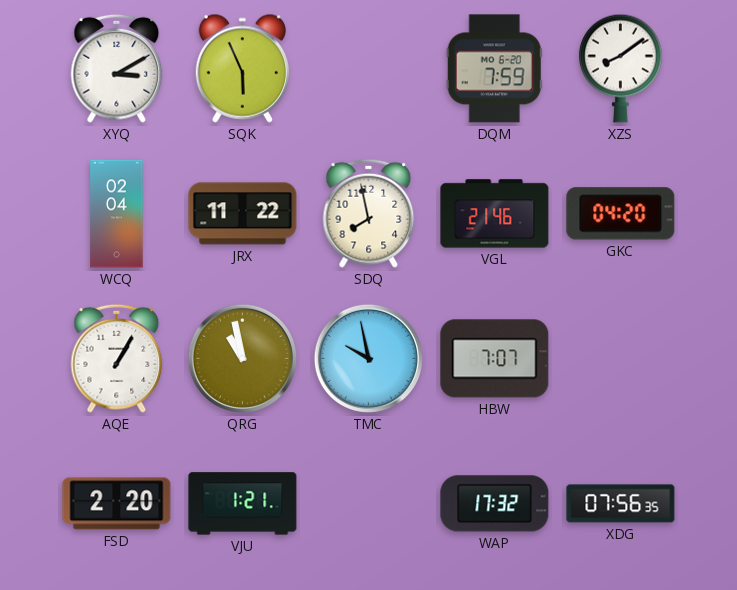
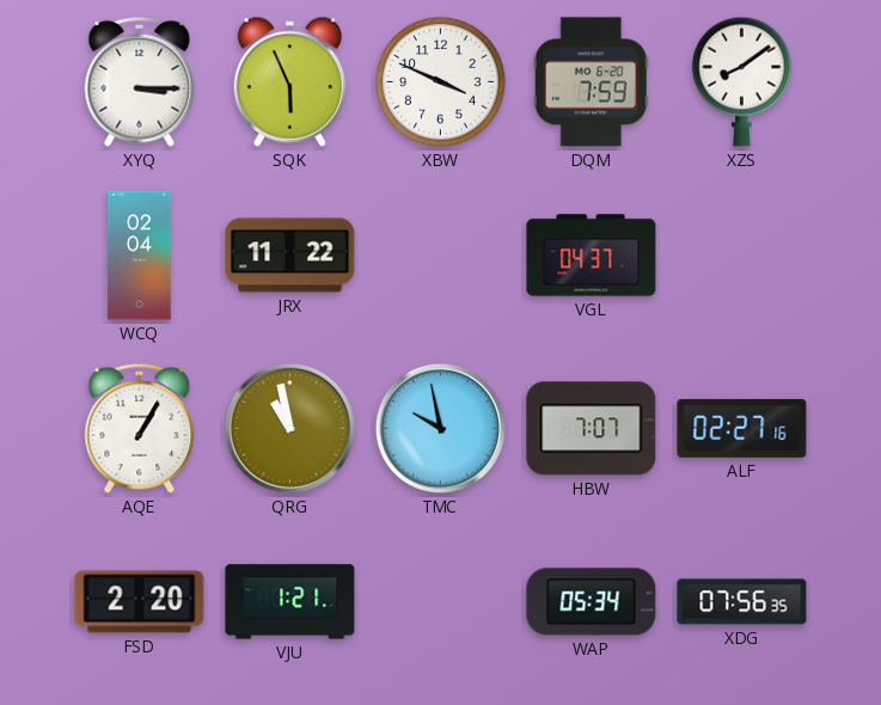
XYQ: 3:10 -> 3:15
XBW: none -> 3:49
SDQ: 7:58 -> none
VGL: 21:46 -> 04:37
GKC: 04:20 -> none
ALF: none -> 02:27
WAP: 17:32 -> 05:34
